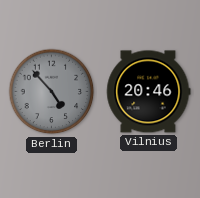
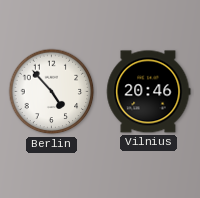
Berlin dial: grey -> white
